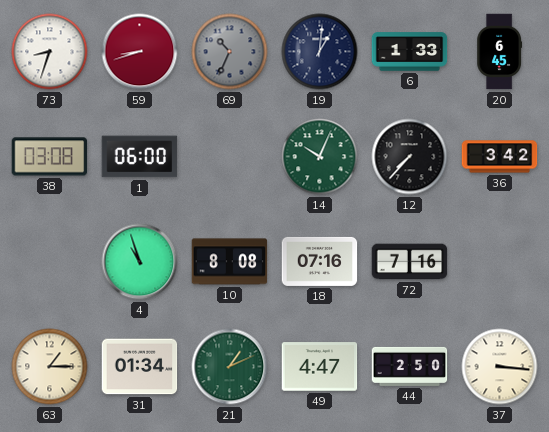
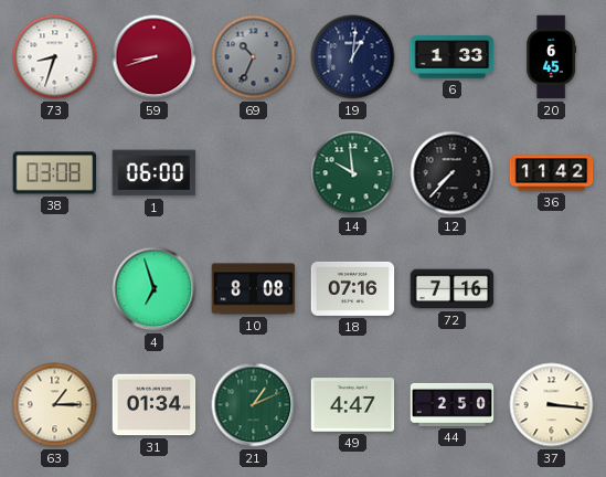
14: 10:04 -> 9:59
36: 3:42 -> 11:42
4: 10:57 -> 6:57
